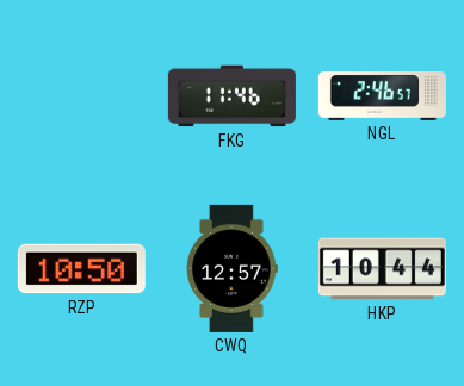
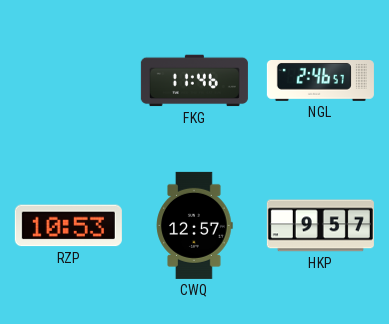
RZP: 10:50 -> 10:53
HKP: 10:44 -> 9:57
